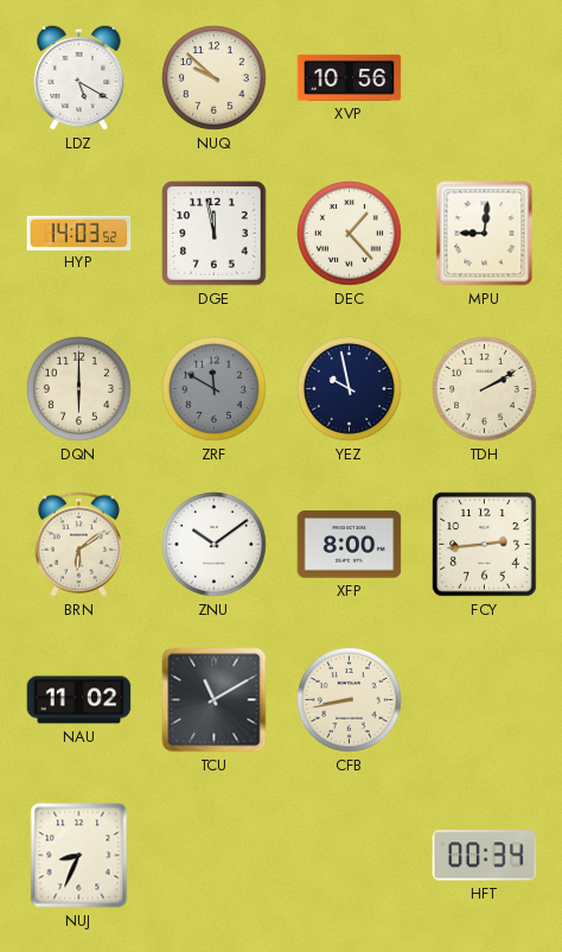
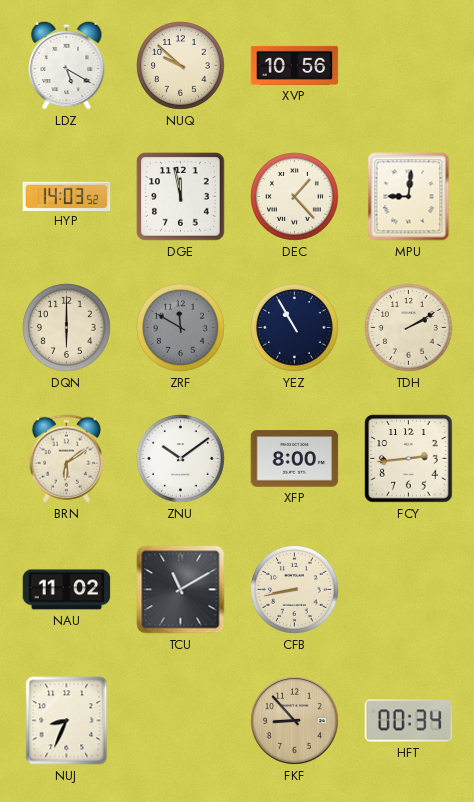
YEZ: 9:58 -> 10:55
FKF: none -> 8:53
